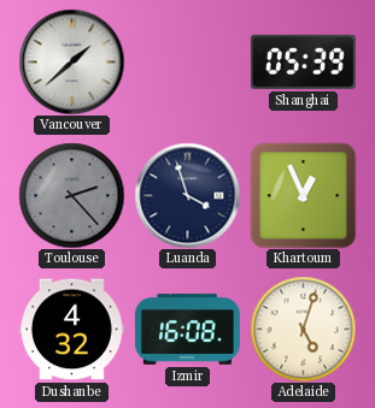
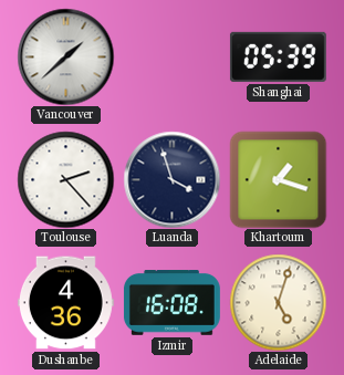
Toulouse dial: grey -> white
Khartoum: 12:56 -> 1:18
Dushanbe: 4:32 -> 4:36
